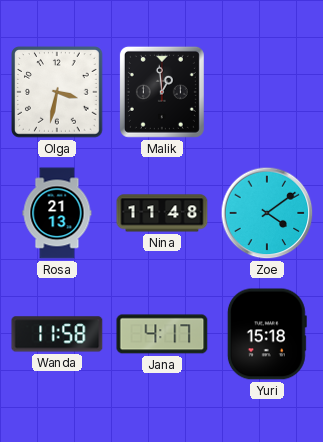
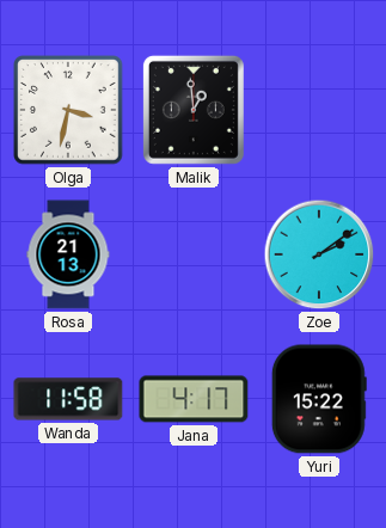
Nina: 11:48 -> none
Zoe: 4:09 -> 2:09
Yuri: 15:18 -> 15:22
